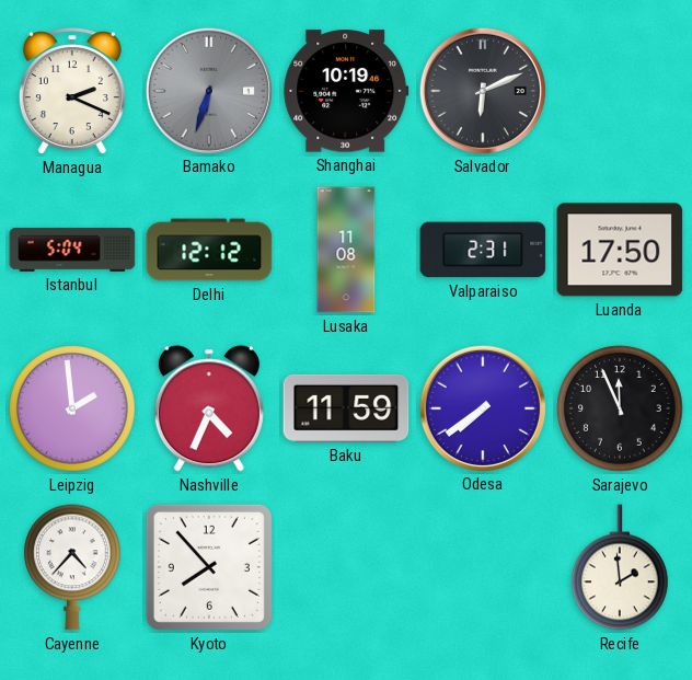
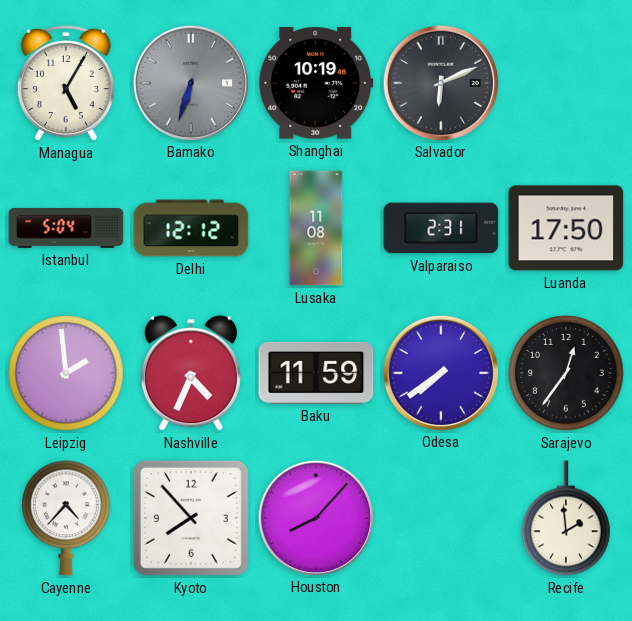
Managua: 2:19 -> 5:05
Sarajevo: 11:56 -> 12:36
Houston: none -> 8:07
